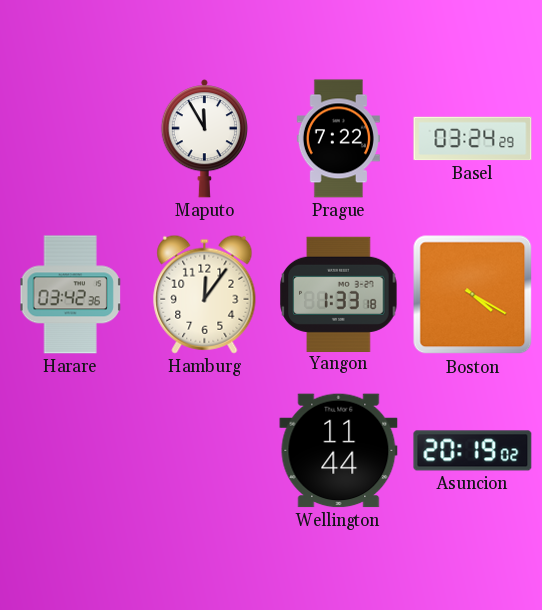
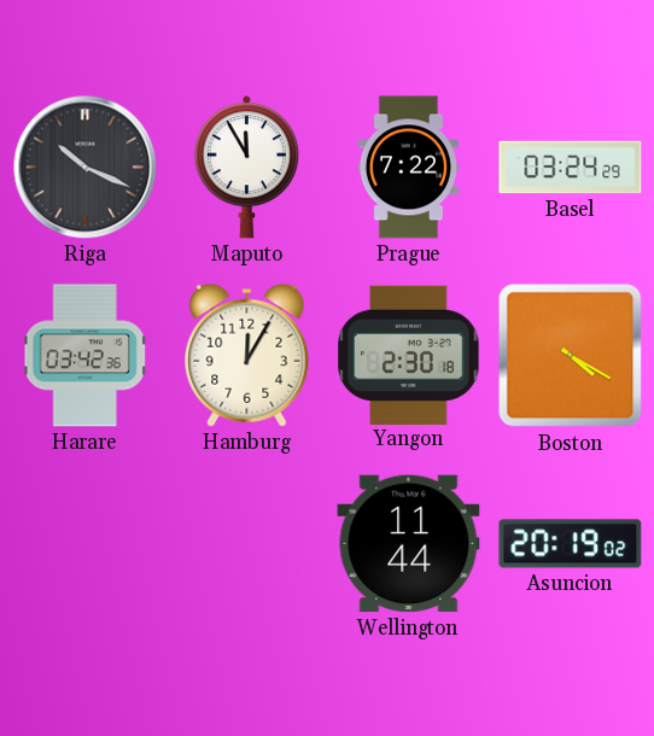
Riga: none -> 10:19
Hamburg: 12:06 -> 12:05
Yangon: 1:33 -> 2:30
